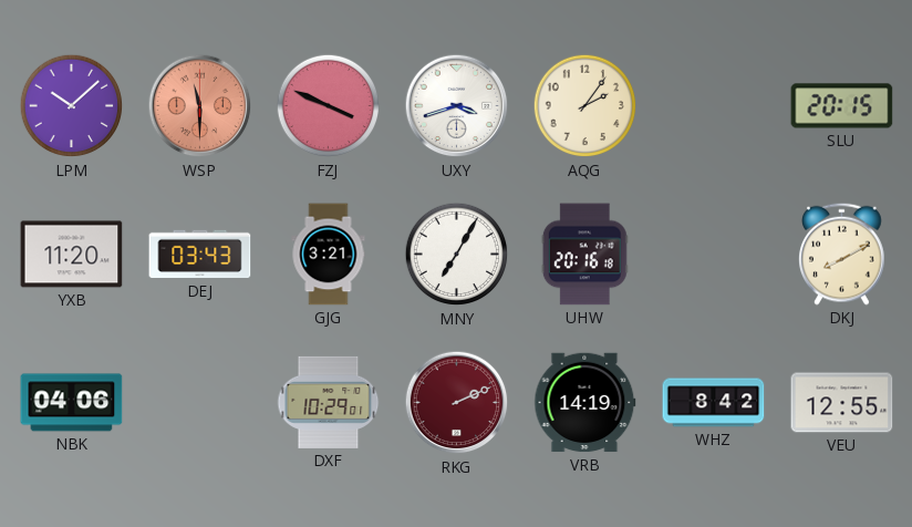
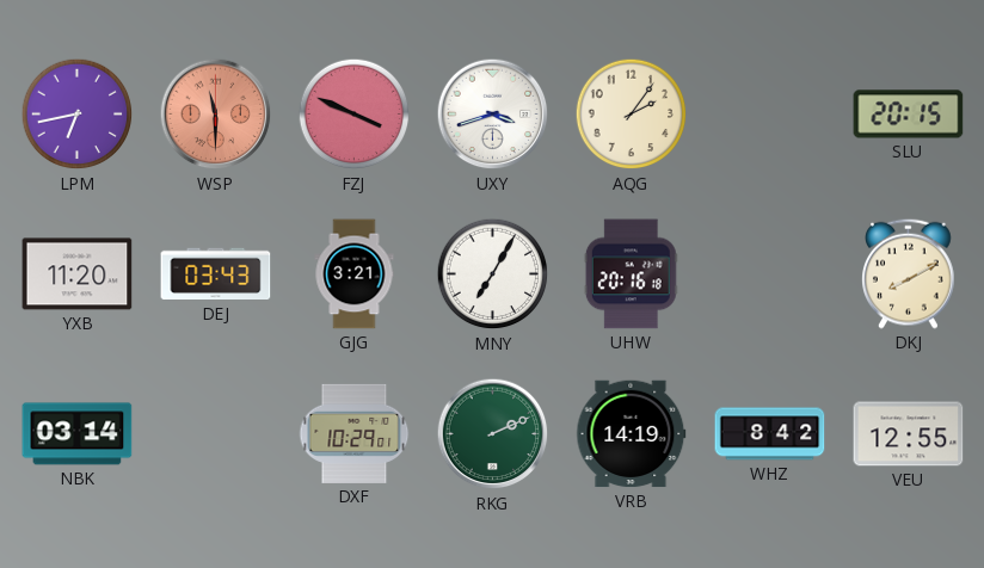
LPM: 10:08 -> 6:43
NBK: 04:06 -> 03:14
RKG dial: burgundy -> green
